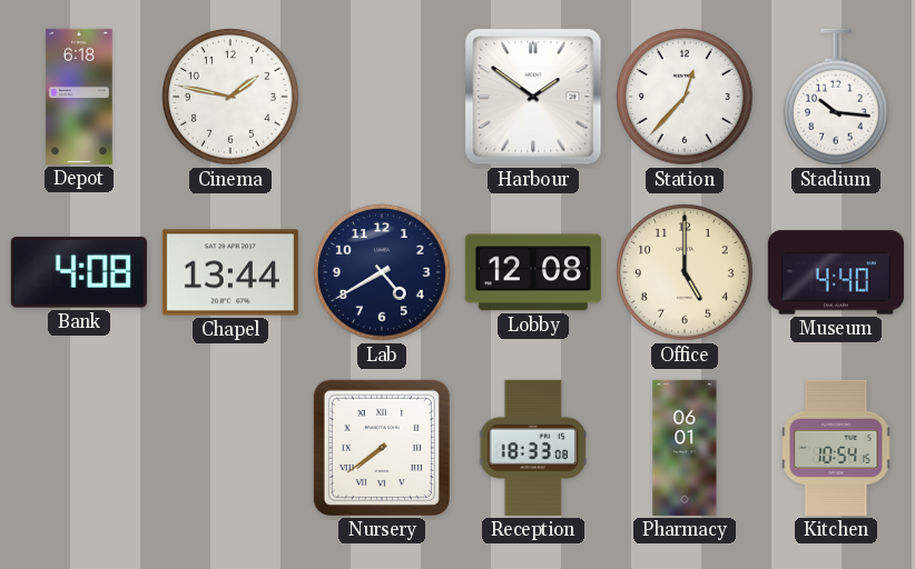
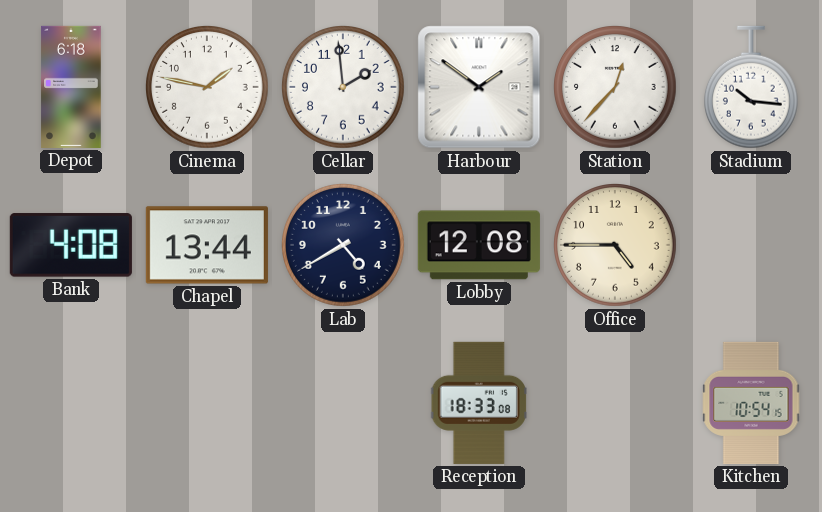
Cellar: none -> 1:59
Office: 5:00 -> 4:45
Museum: 4:40 -> none
Nursery: 7:39 -> none
Pharmacy: 06:01 -> none
